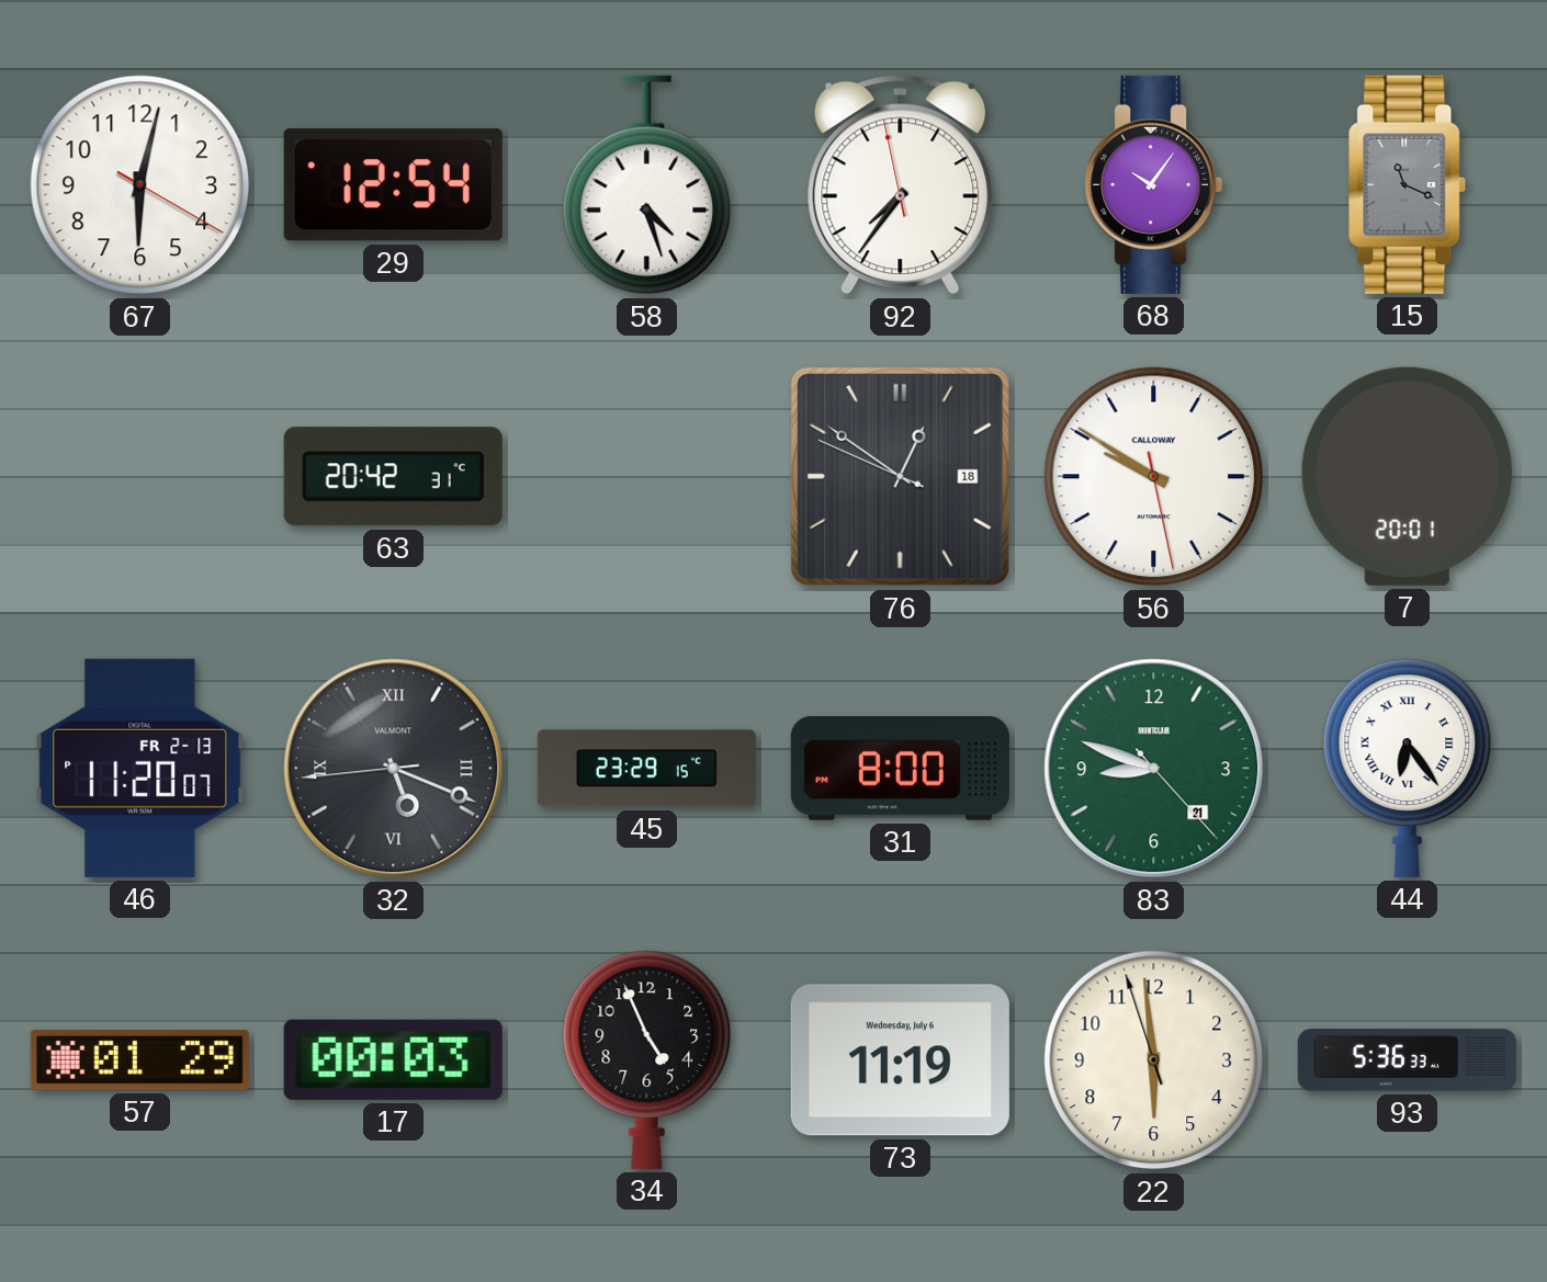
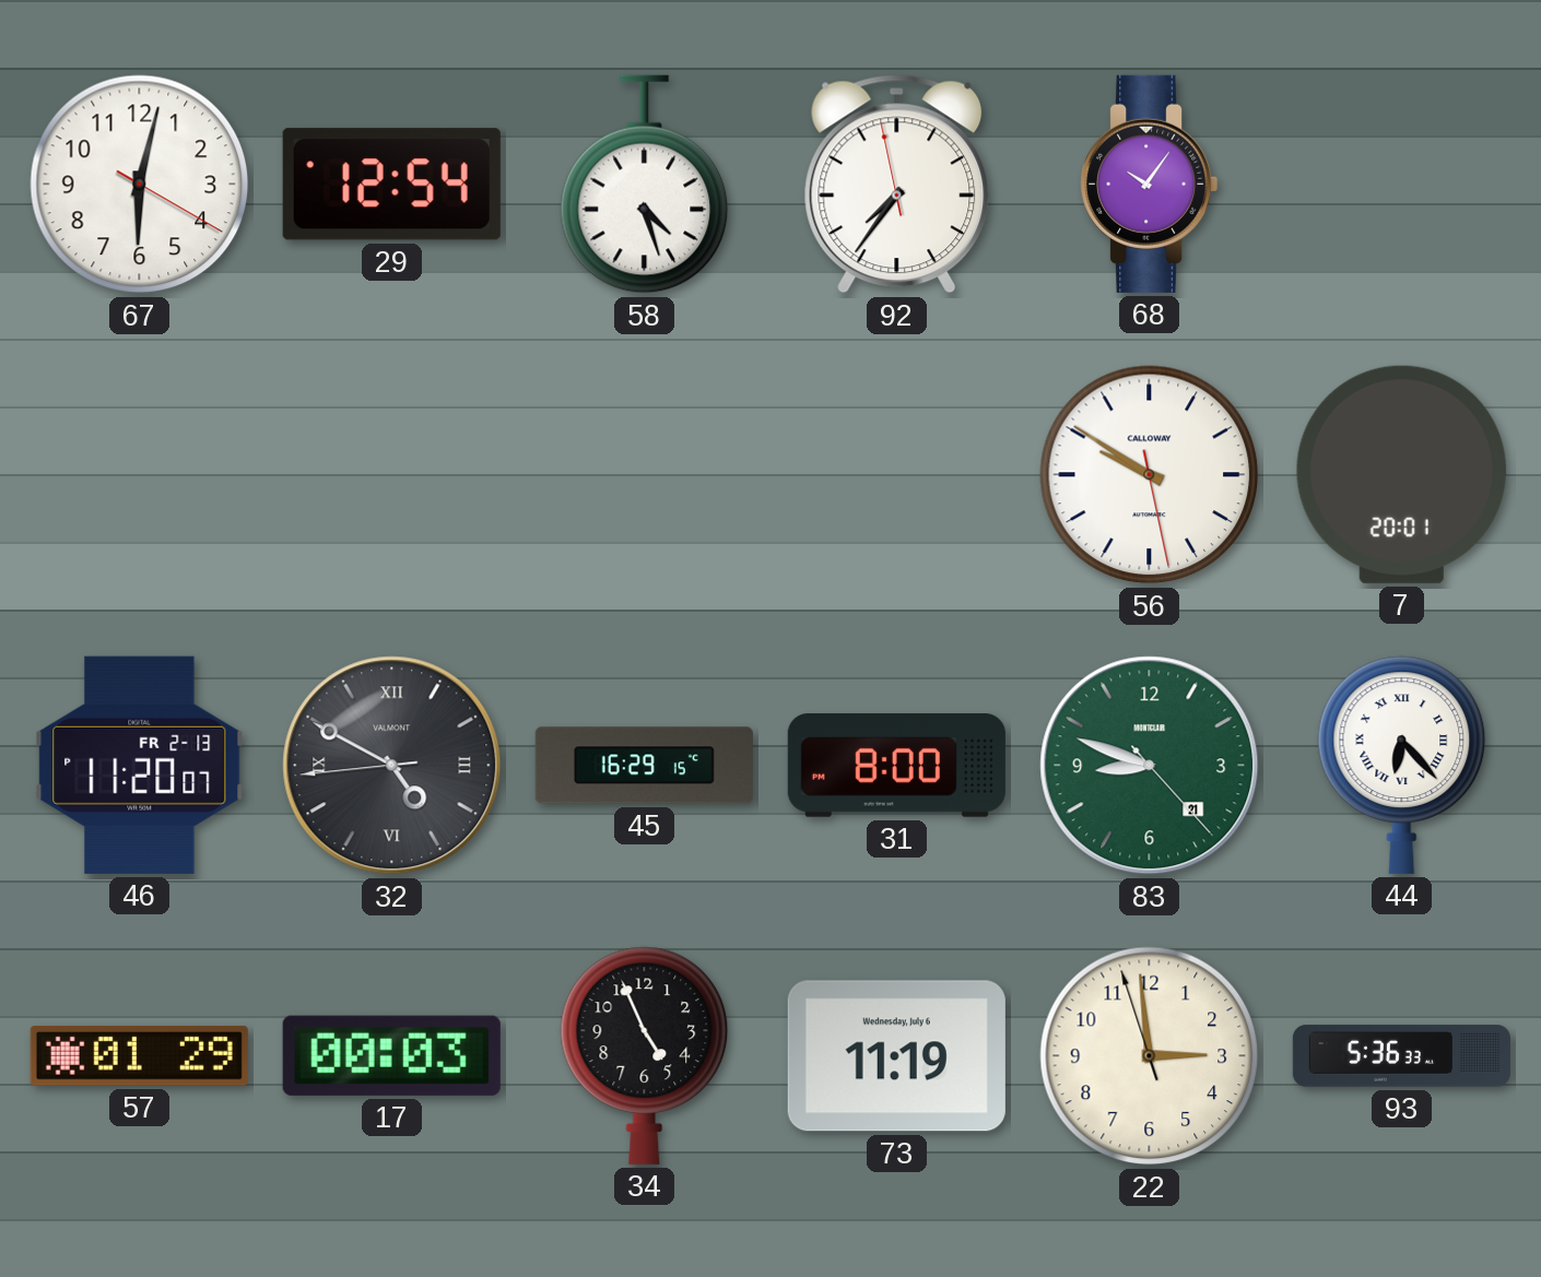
15: 11:19 -> none
63: 20:42 -> none
76: 12:50 -> none
32: 5:18 -> 4:49
45: 23:29 -> 16:29
44: 6:24 -> 6:23
22: 5:58 -> 2:58
